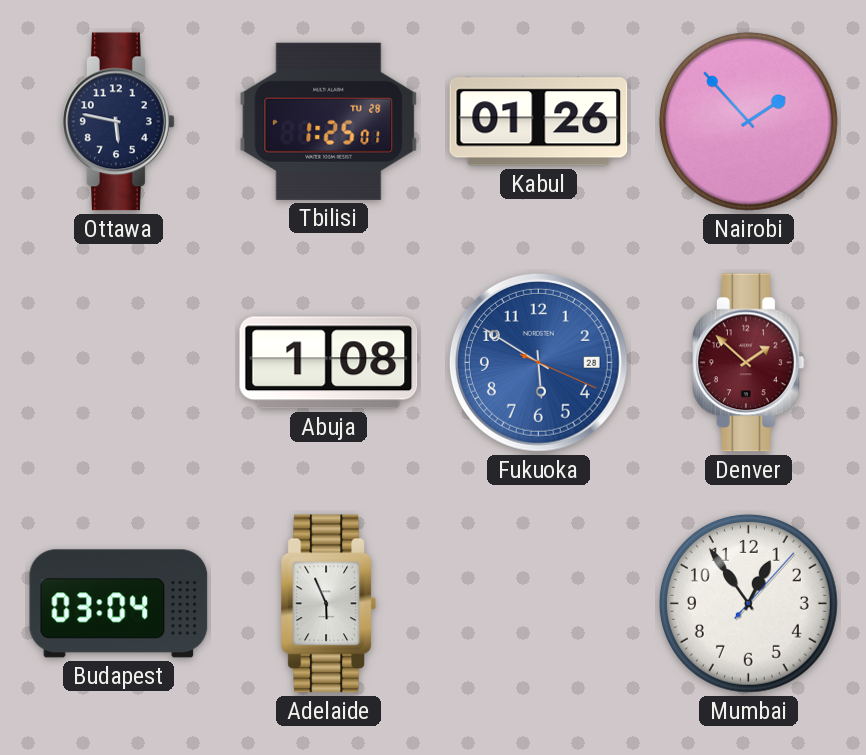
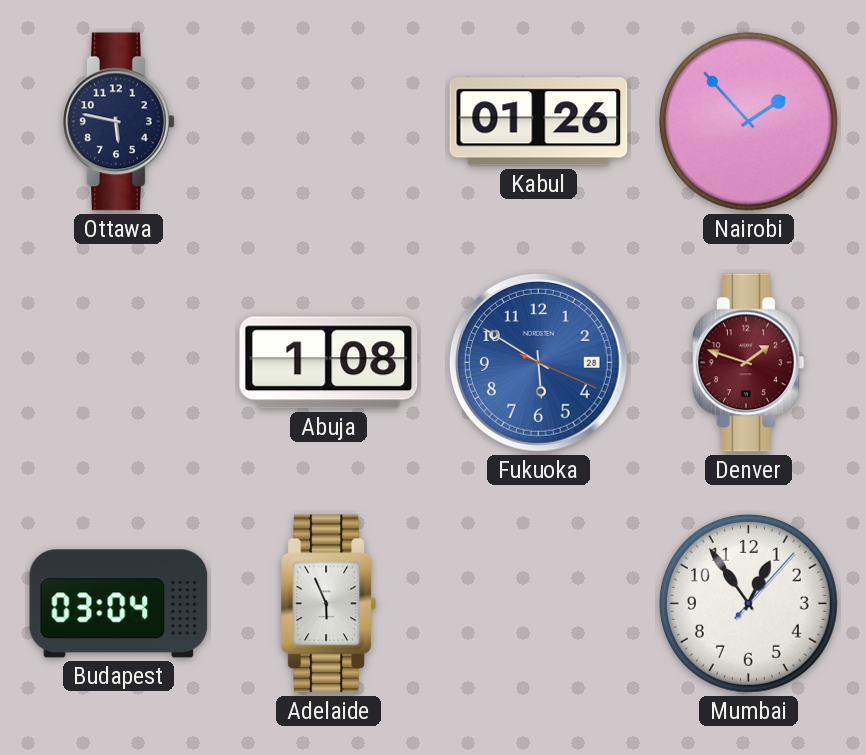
Tbilisi: 1:25 -> none
Denver: 1:52 -> 1:48
